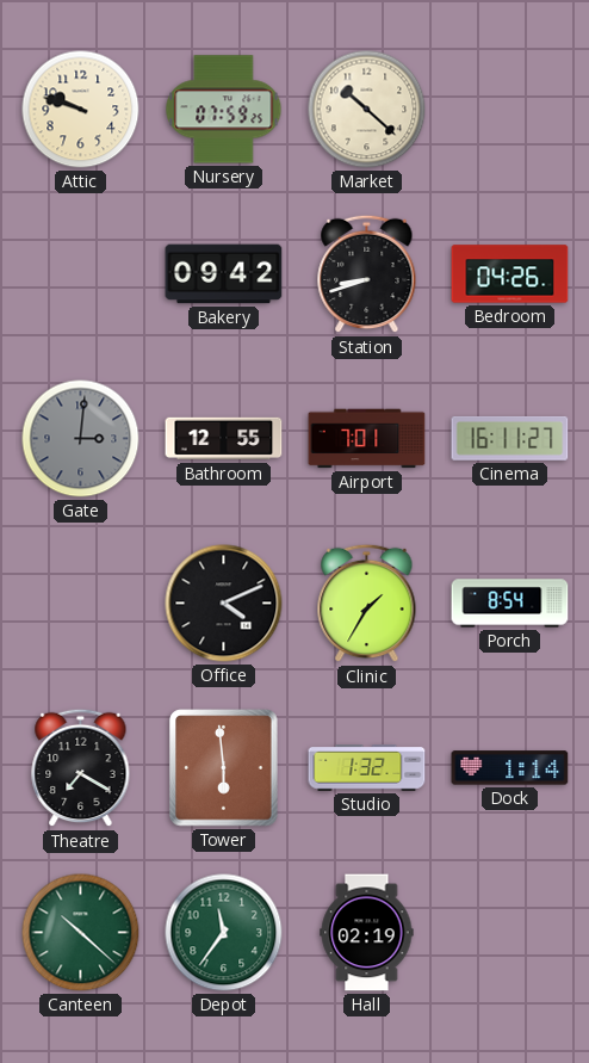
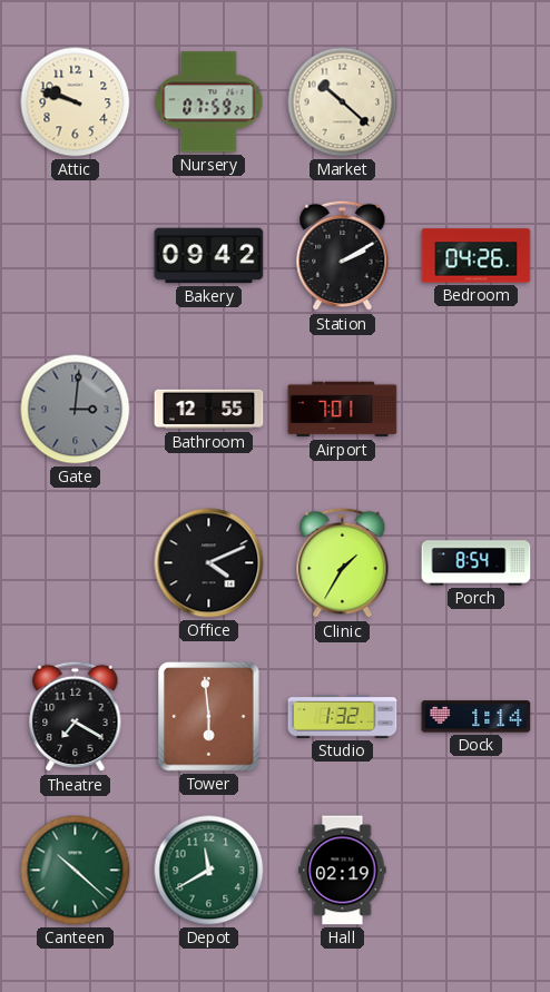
Station: 8:42 -> 2:10
Cinema: 16:11 -> none
Depot: 11:36 -> 11:40
